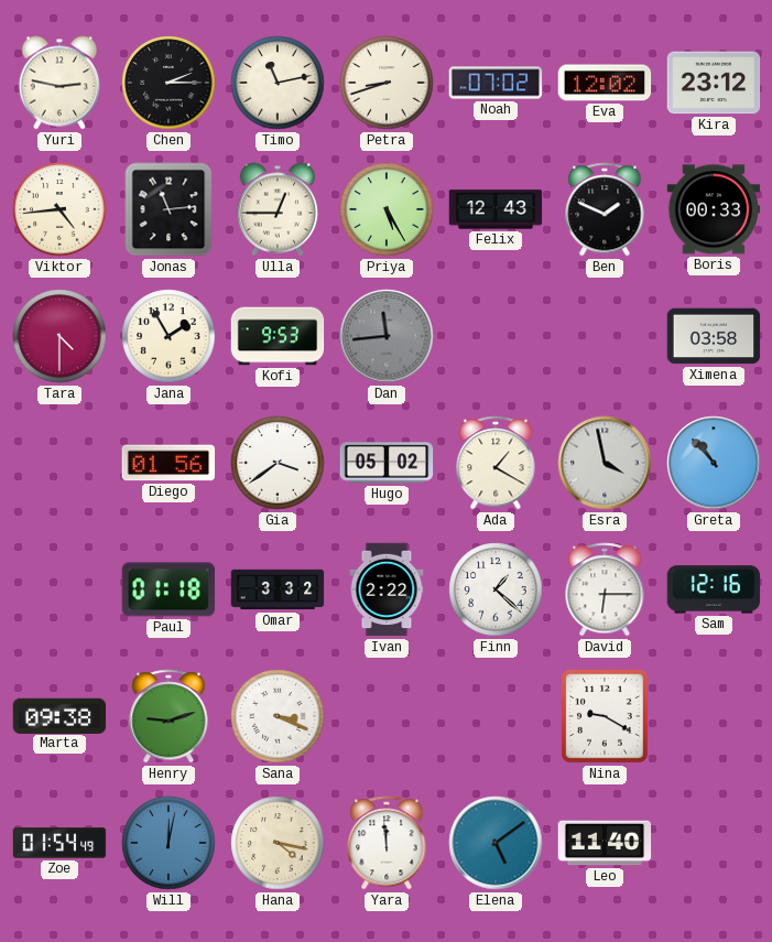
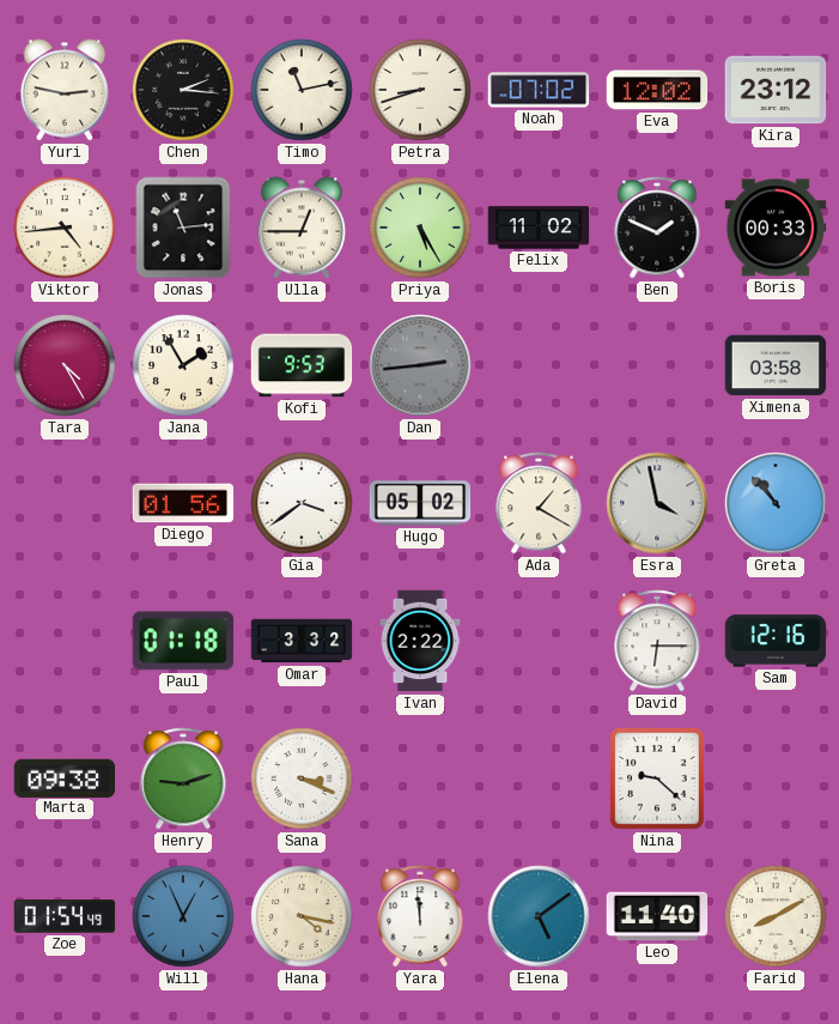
Chen: 2:15 -> 2:16
Felix: 12:43 -> 11:02
Tara: 4:30 -> 4:25
Dan: 11:44 -> 2:44
Finn: 1:22 -> none
Nina: 9:20 -> 9:22
Will: 12:02 -> 12:56
Farid: none -> 8:10
